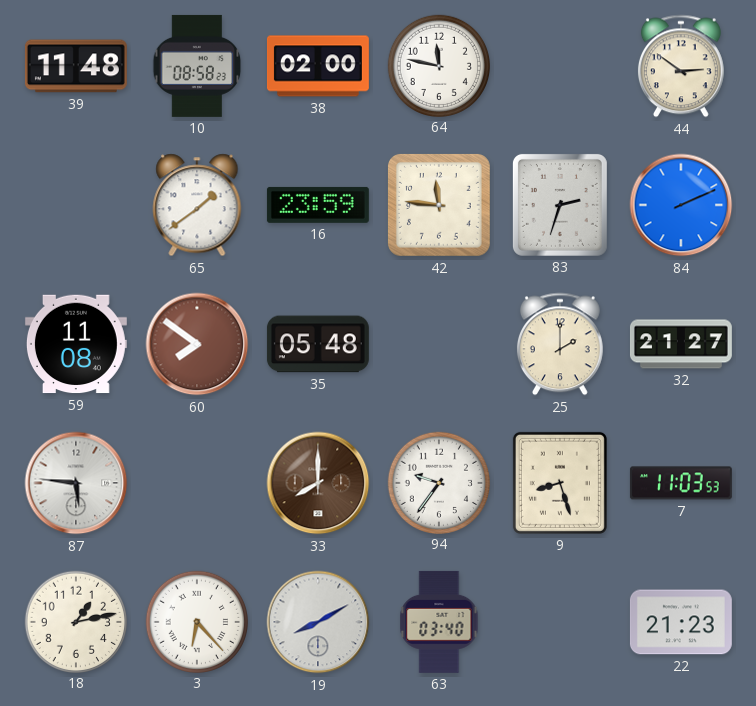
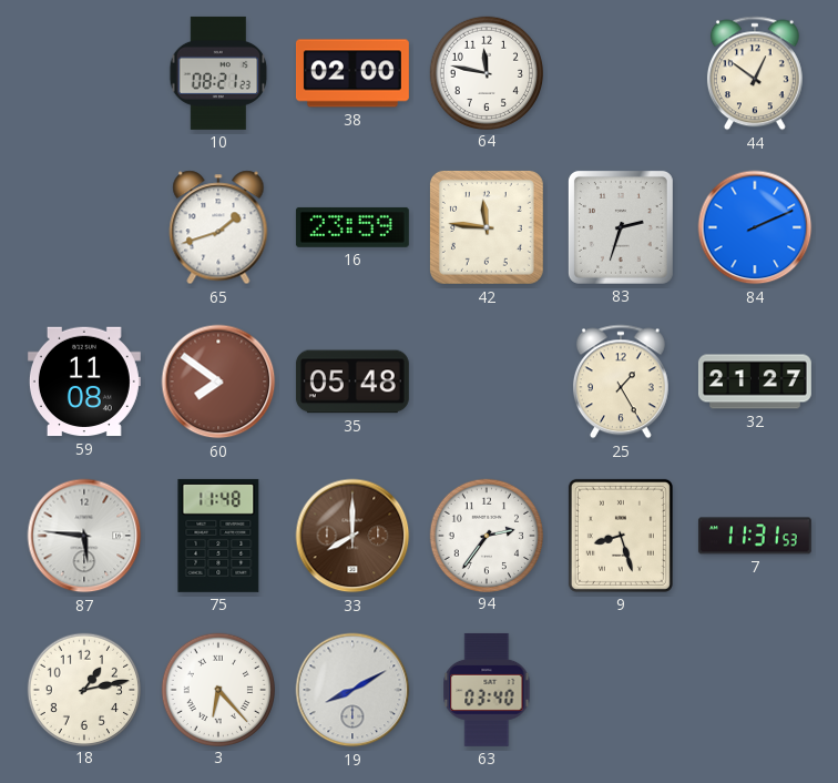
39: 11:48 -> none
10: 08:58 -> 08:21
44: 2:51 -> 12:51
65: 1:39 -> 1:42
25: 2:00 -> 1:25
75: none -> 11:48
94: 9:36 -> 2:36
7: 11:03 -> 11:31
22: 21:23 -> none
